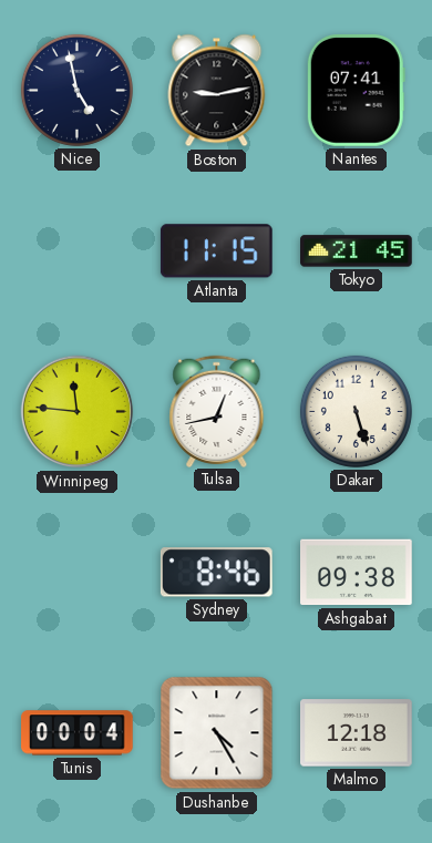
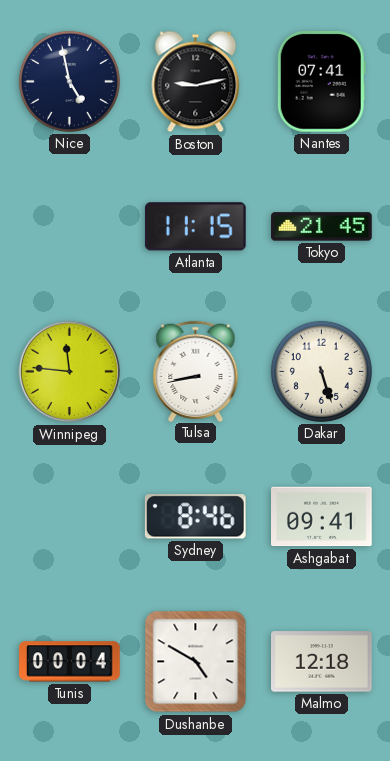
Tulsa: 12:43 -> 8:43
Ashgabat: 09:38 -> 09:41
Dushanbe: 4:25 -> 4:50
